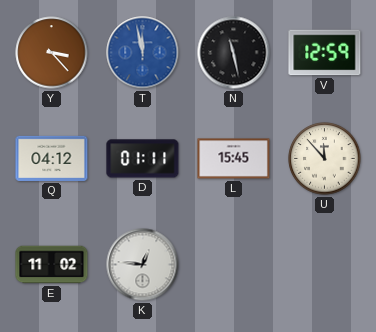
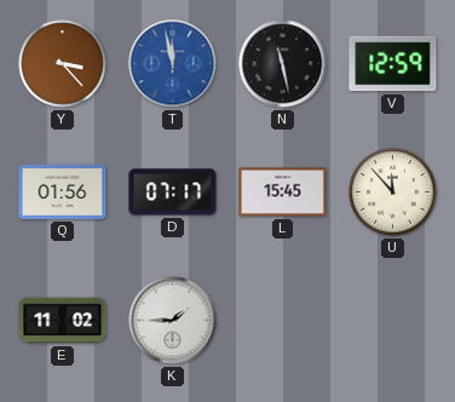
Q: 04:12 -> 01:56
D: 01:11 -> 07:17
K: 12:46 -> 1:45
